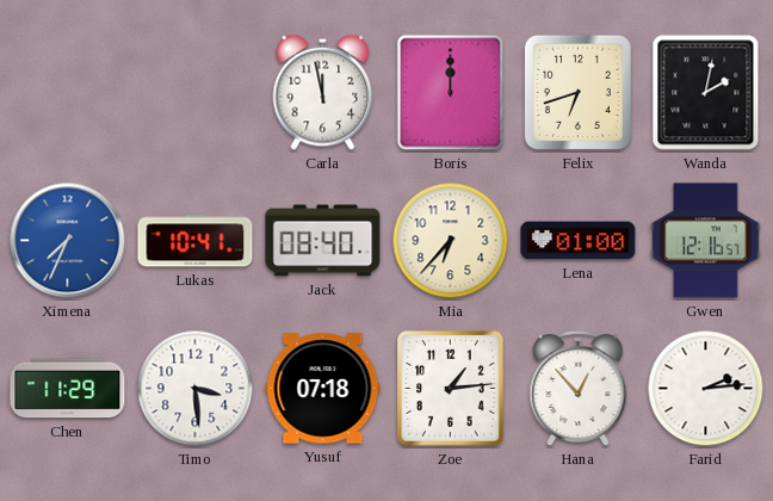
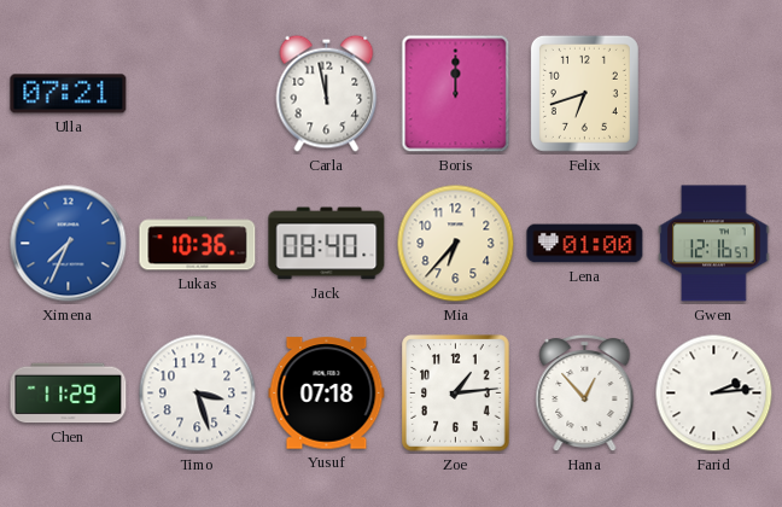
Ulla: none -> 07:21
Wanda: 2:02 -> none
Lukas: 10:41 -> 10:36
Timo: 3:29 -> 3:27
